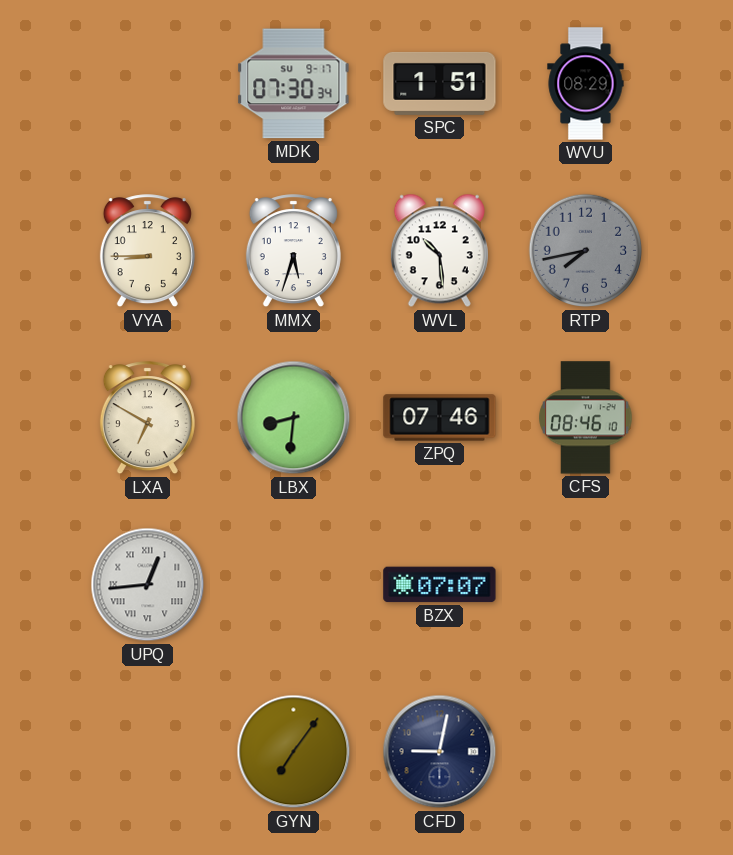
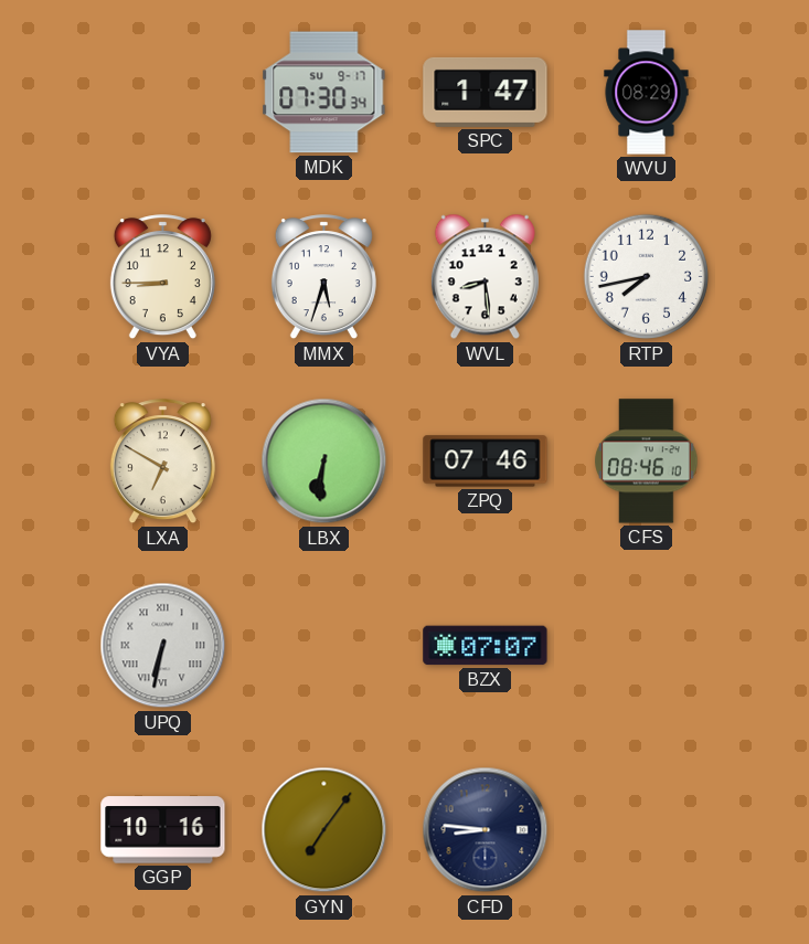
SPC: 1:51 -> 1:47
WVL: 10:29 -> 8:29
RTP dial: grey -> white
LBX: 8:31 -> 6:31
UPQ: 12:44 -> 6:32
GGP: none -> 10:16
CFD: 9:02 -> 8:46
